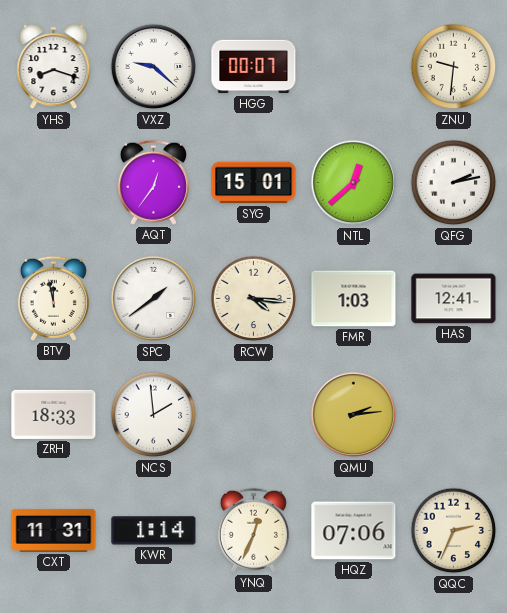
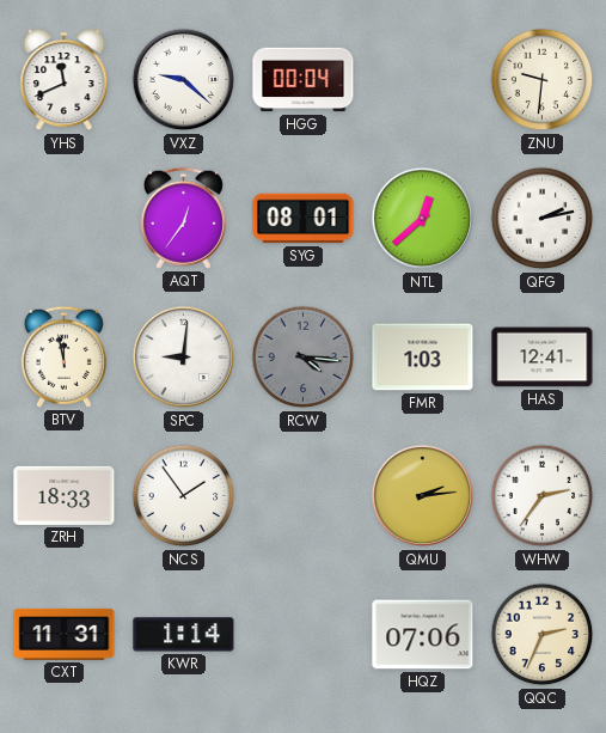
YHS: 8:18 -> 11:41
HGG: 00:07 -> 00:04
SYG: 15:01 -> 08:01
SPC: 1:39 -> 9:01
RCW dial: cream -> grey
NCS: 1:59 -> 1:54
WHW: none -> 2:36
YNQ: 12:34 -> none
